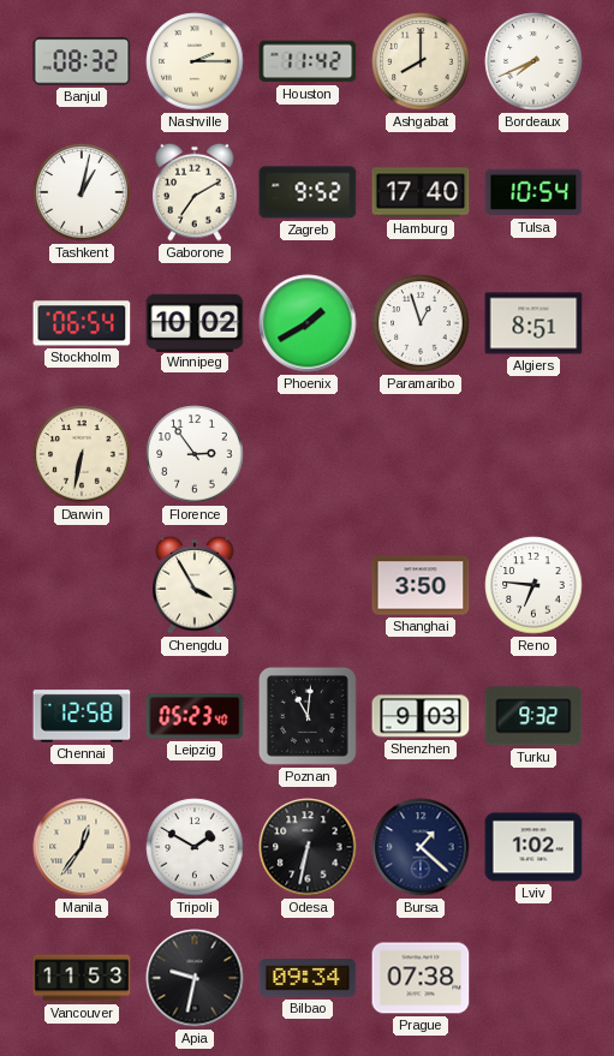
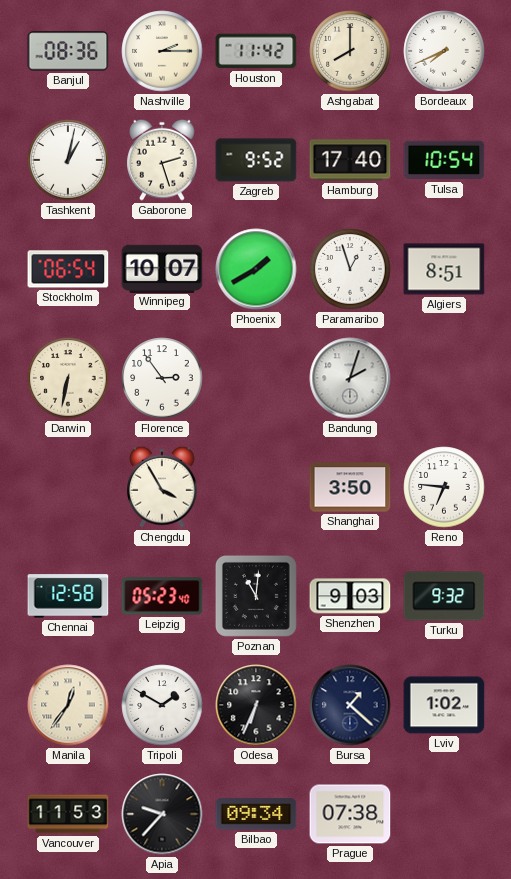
Banjul: 08:32 -> 08:36
Gaborone: 7:10 -> 2:27
Winnipeg: 10:02 -> 10:07
Bandung: none -> 2:03
Odesa: 6:32 -> 6:34
Apia: 9:32 -> 9:37
